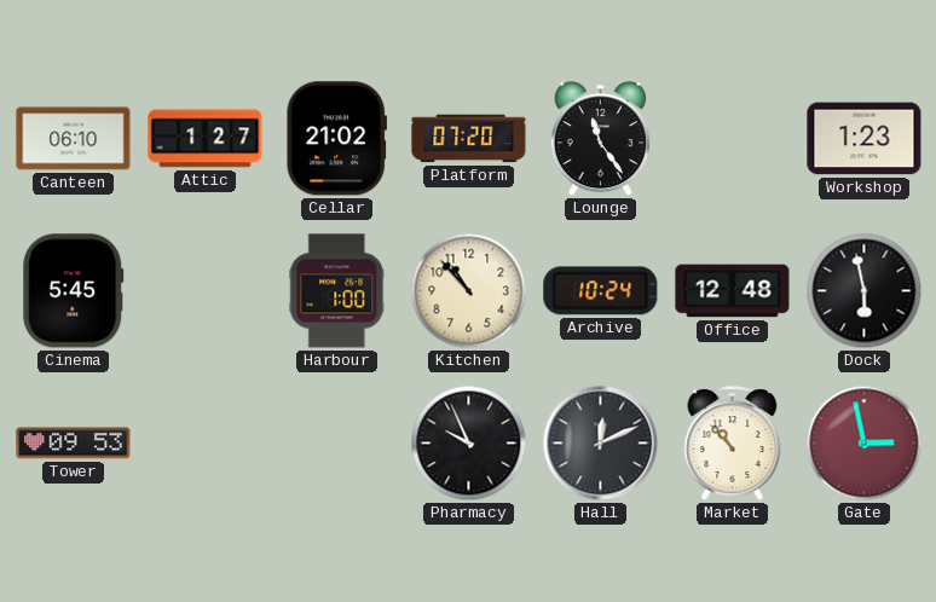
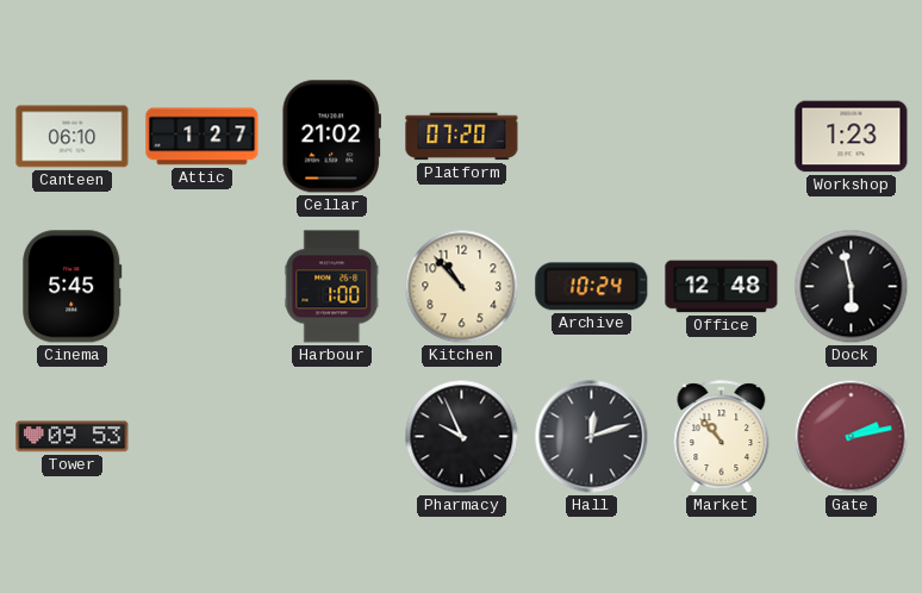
Lounge: 11:24 -> none
Hall: 12:11 -> 12:12
Gate: 2:58 -> 2:13
